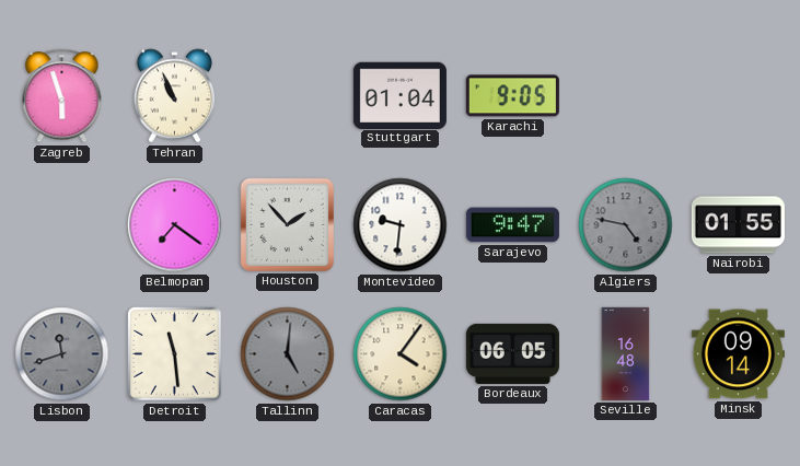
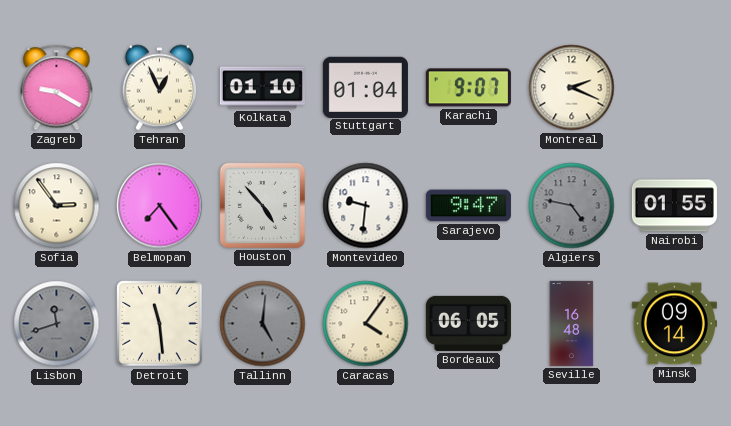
Zagreb: 5:57 -> 9:20
Tehran: 10:56 -> 12:56
Kolkata: none -> 01:10
Karachi: 9:05 -> 9:07
Montreal: none -> 2:19
Sofia: none -> 2:54
Belmopan: 7:21 -> 7:24
Houston: 1:53 -> 4:53
